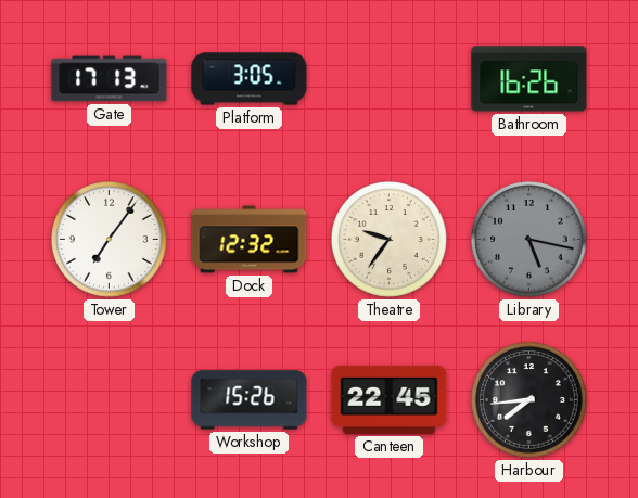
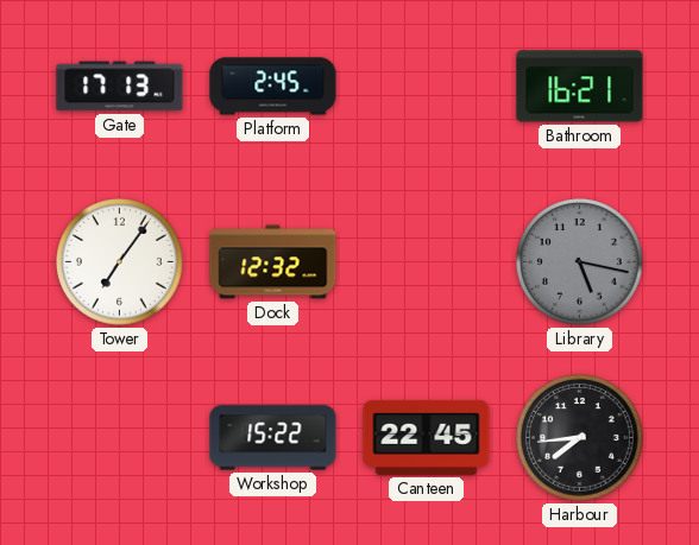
Platform: 3:05 -> 2:45
Bathroom: 16:26 -> 16:21
Theatre: 9:36 -> none
Workshop: 15:26 -> 15:22
